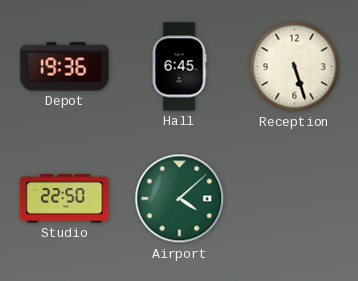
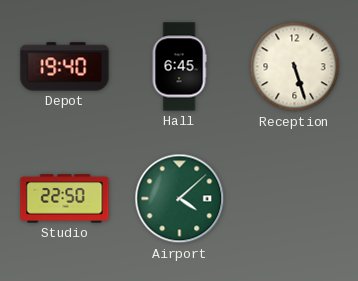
Depot: 19:36 -> 19:40
